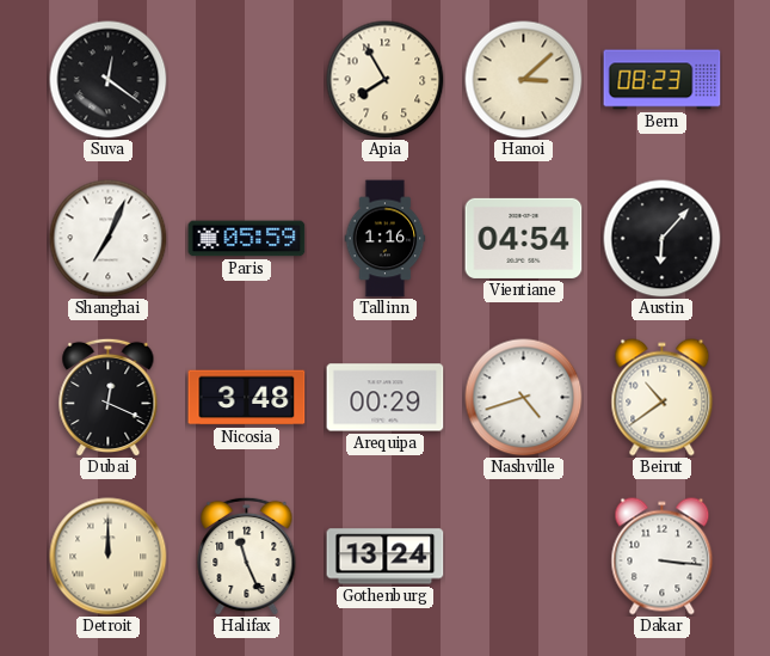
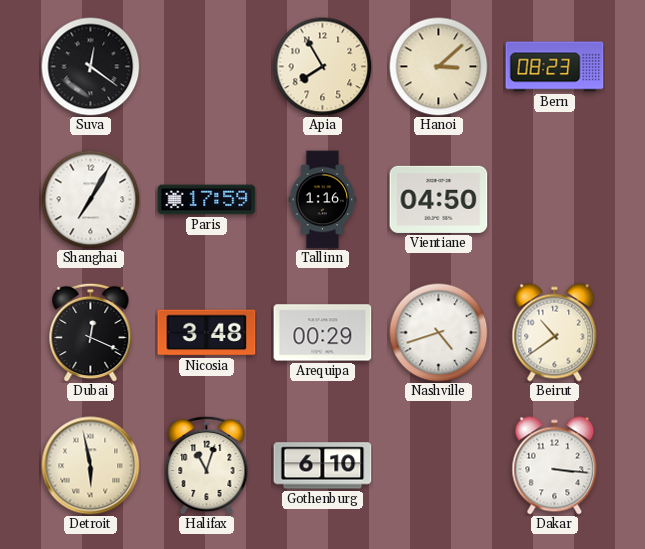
Shanghai: 7:04 -> 7:05
Paris: 05:59 -> 17:59
Vientiane: 04:54 -> 04:50
Austin: 6:07 -> none
Detroit: 12:00 -> 5:58
Halifax: 11:26 -> 11:03
Gothenburg: 13:24 -> 6:10
